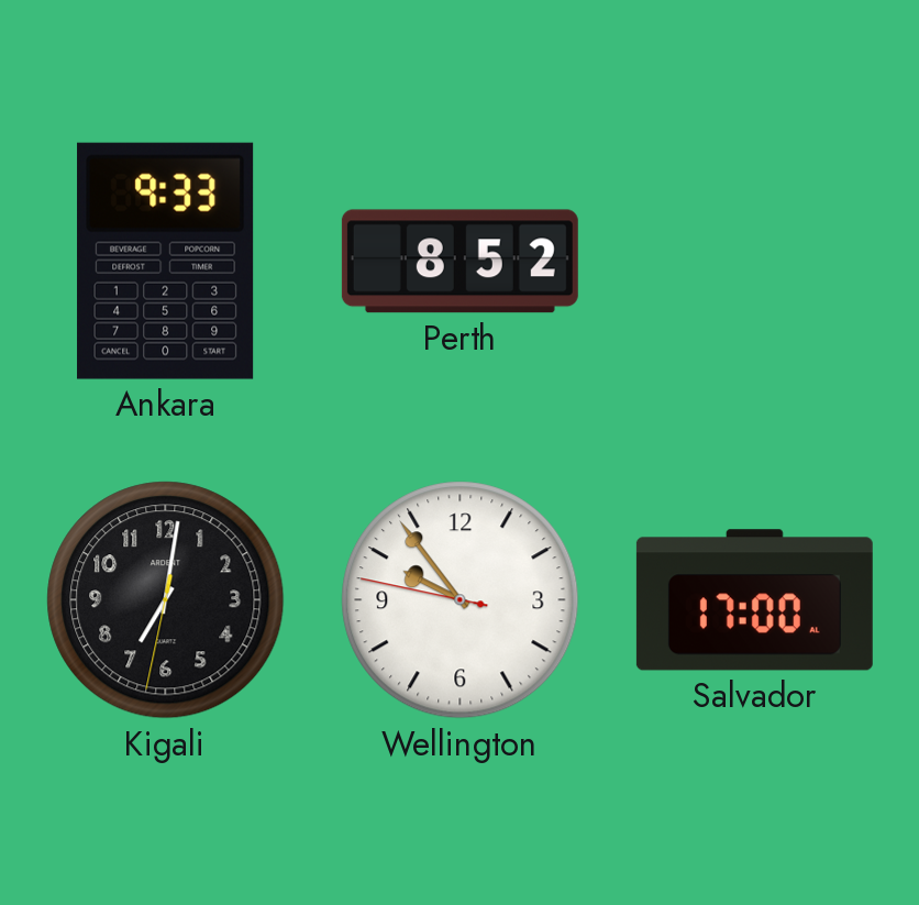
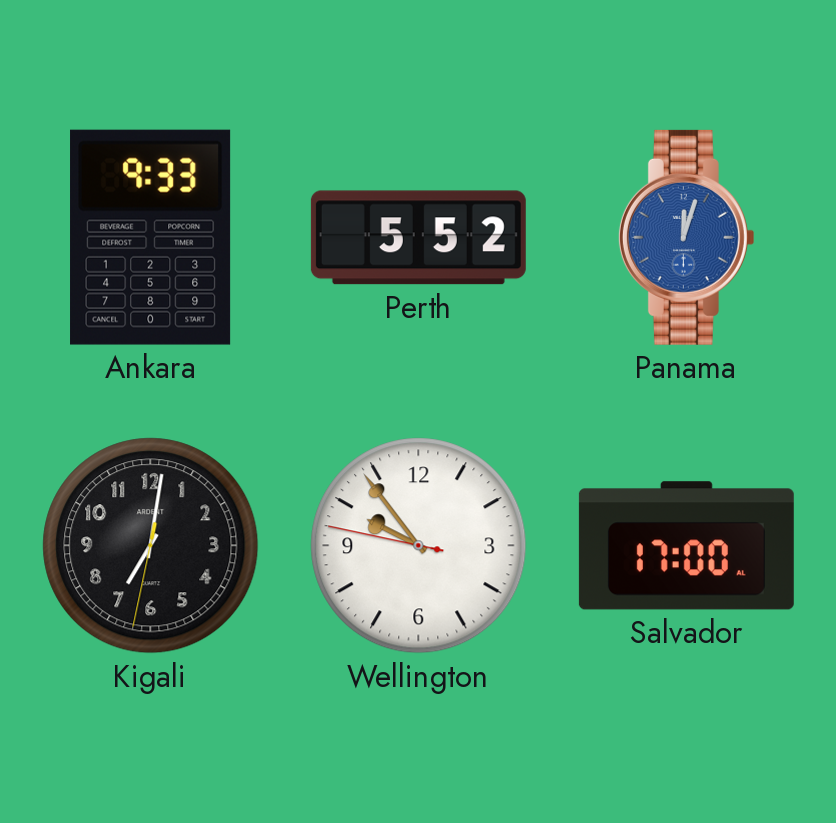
Perth: 8:52 -> 5:52
Panama: none -> 12:03
